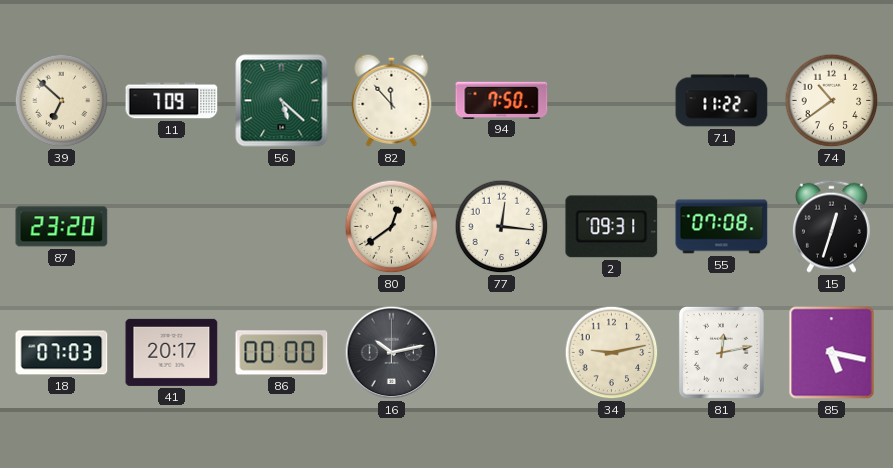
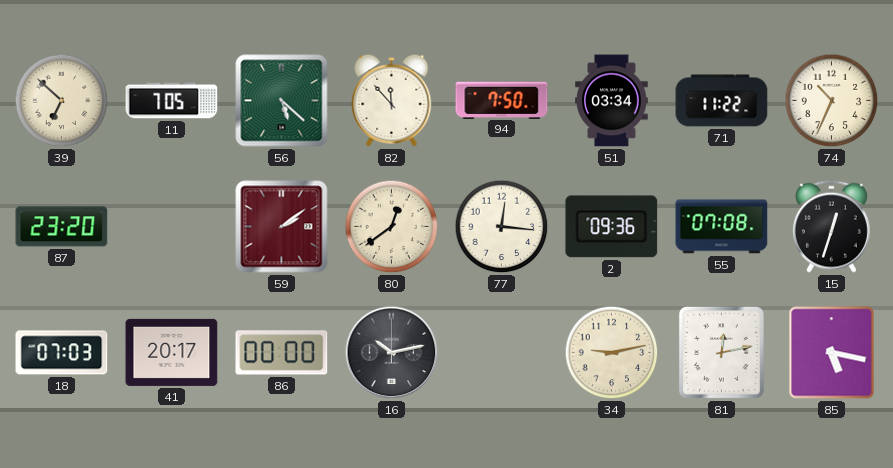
11: 7:09 -> 7:05
51: none -> 03:34
74: 10:39 -> 10:34
59: none -> 2:09
2: 09:31 -> 09:36
